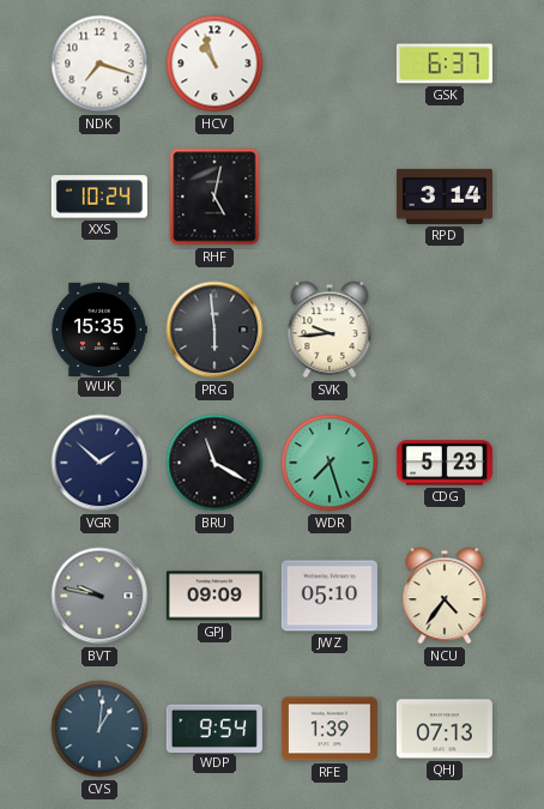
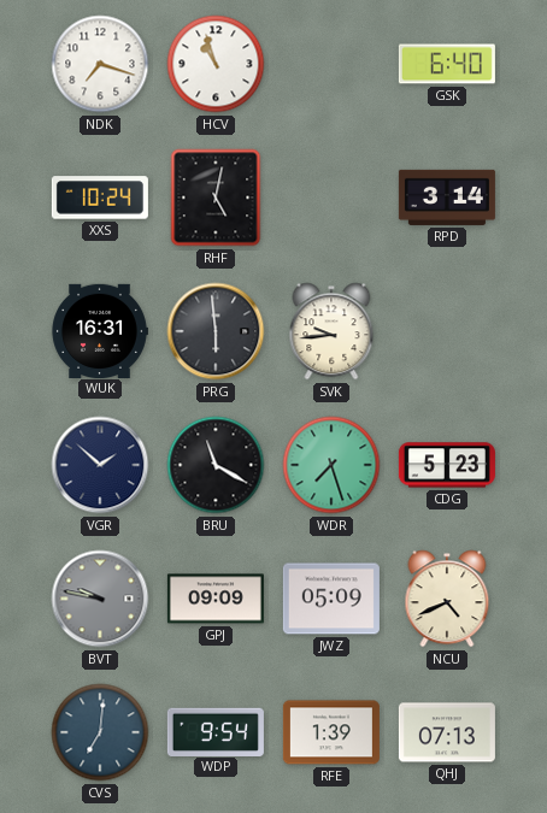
GSK: 6:37 -> 6:40
WUK: 15:35 -> 16:31
JWZ: 05:10 -> 05:09
NCU: 4:36 -> 4:41
CVS: 1:01 -> 7:01
